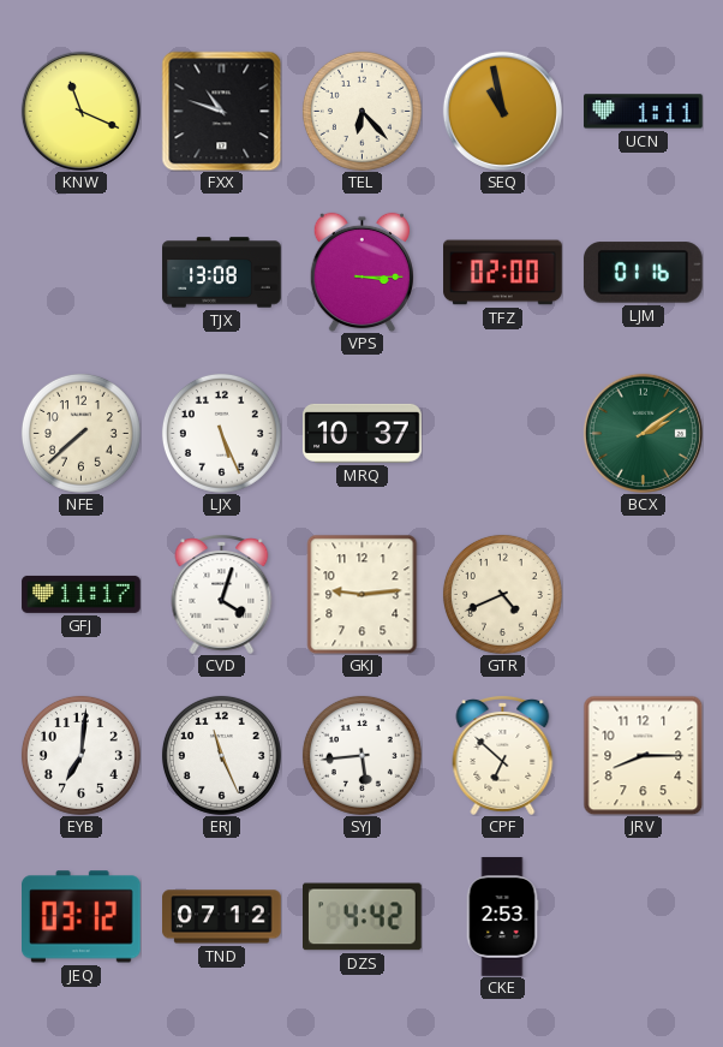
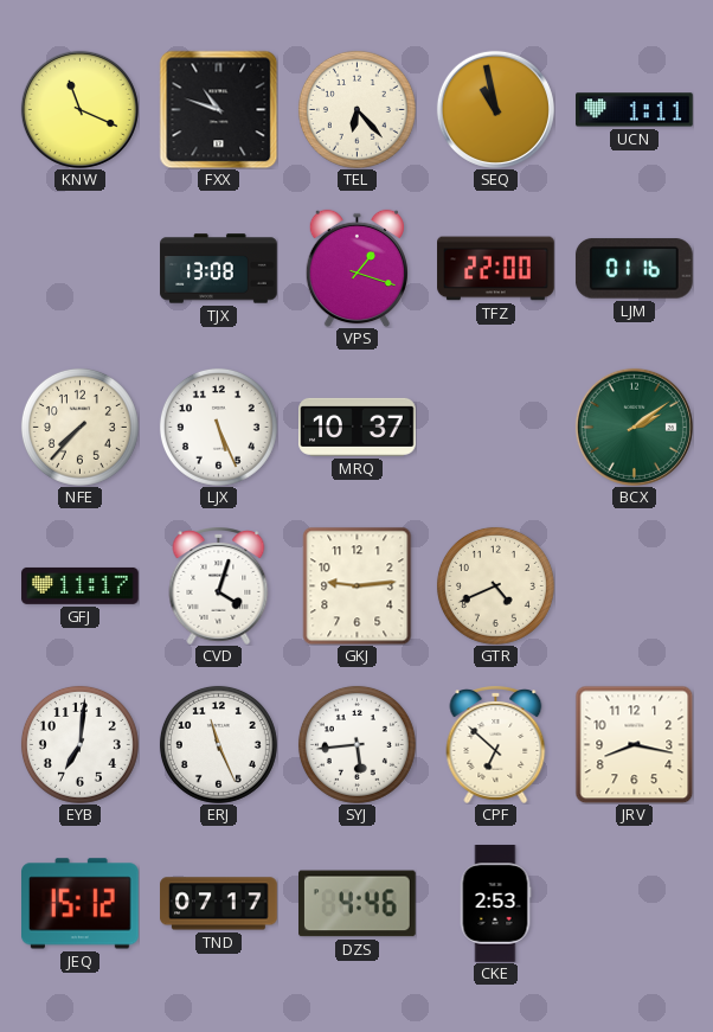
VPS: 3:15 -> 1:18
TFZ: 02:00 -> 22:00
NFE: 7:38 -> 7:37
JRV: 8:15 -> 8:17
JEQ: 03:12 -> 15:12
TND: 07:12 -> 07:17
DZS: 4:42 -> 4:46
